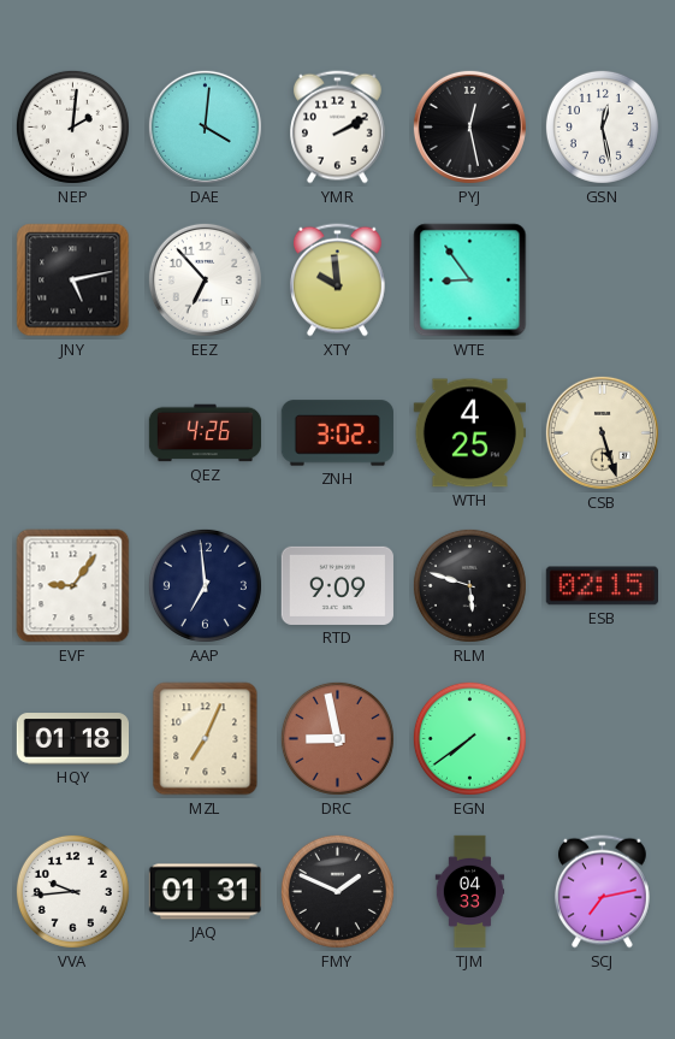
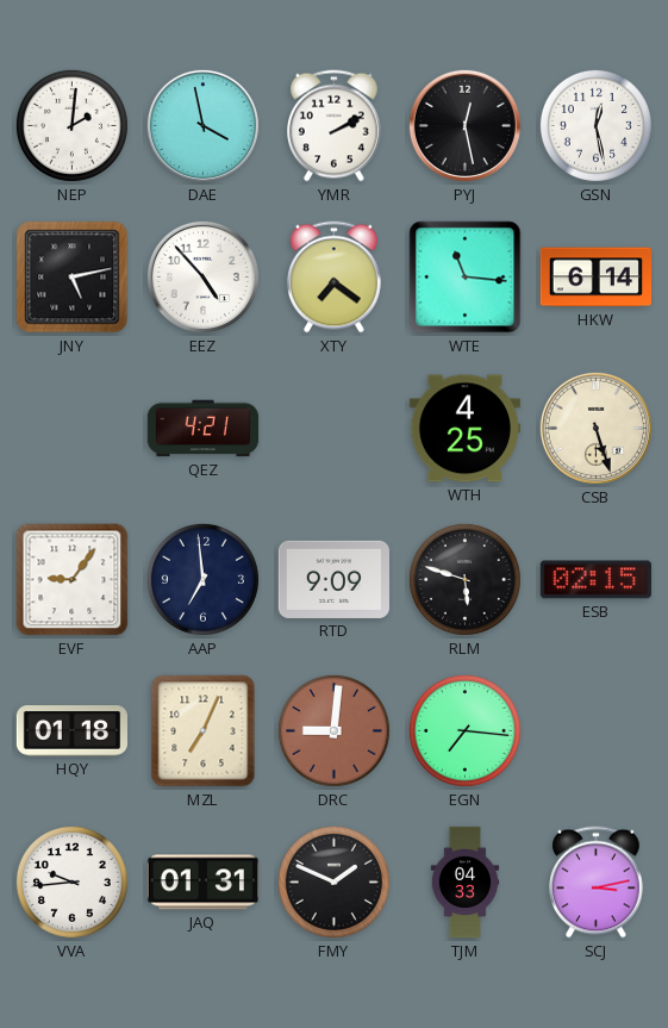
DAE: 4:01 -> 3:58
EEZ: 6:53 -> 4:53
XTY: 9:59 -> 7:21
WTE: 8:54 -> 11:16
HKW: none -> 6:14
QEZ: 4:26 -> 4:21
ZNH: 3:02 -> none
DRC: 8:58 -> 9:01
EGN: 7:39 -> 7:16
SCJ: 7:13 -> 3:13
